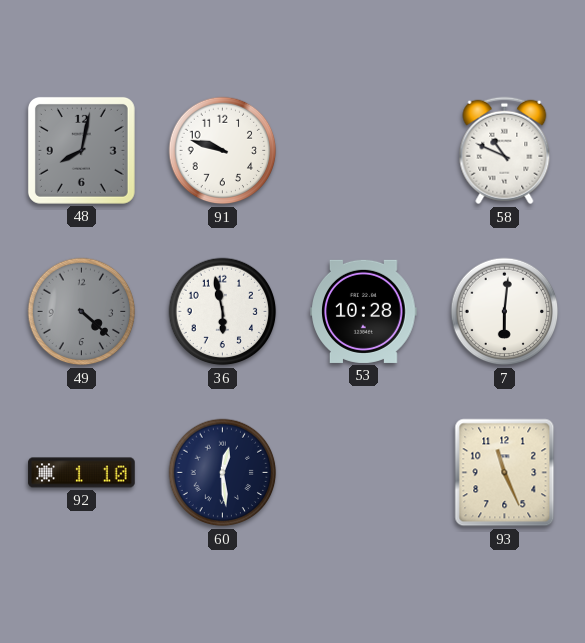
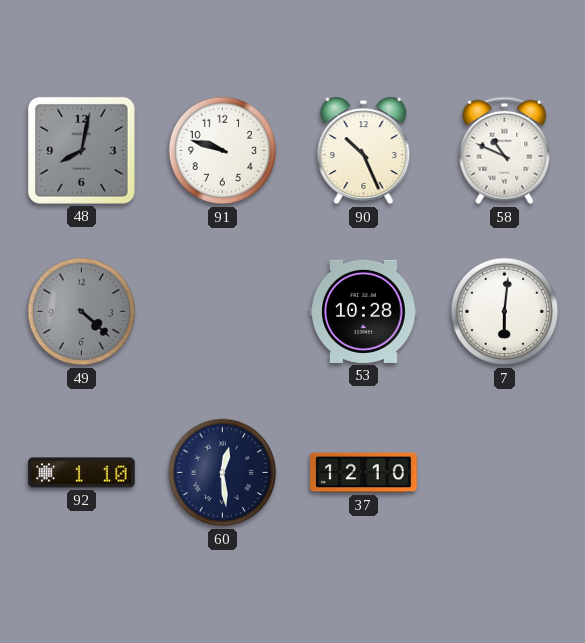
90: none -> 10:26
36: 5:58 -> none
37: none -> 12:10
93: 11:26 -> none
